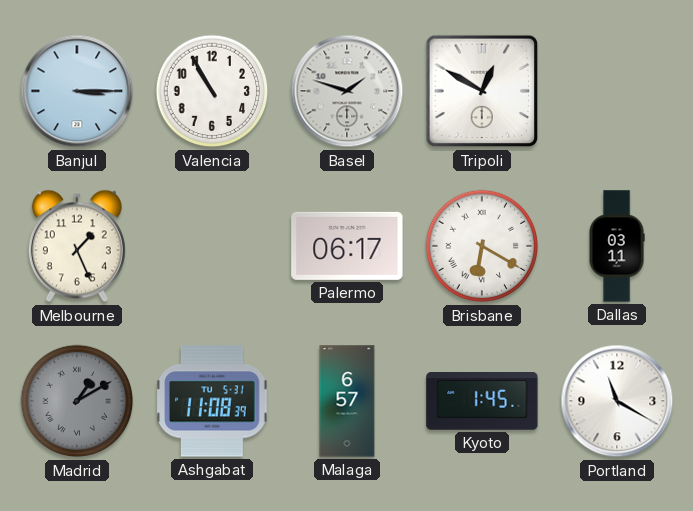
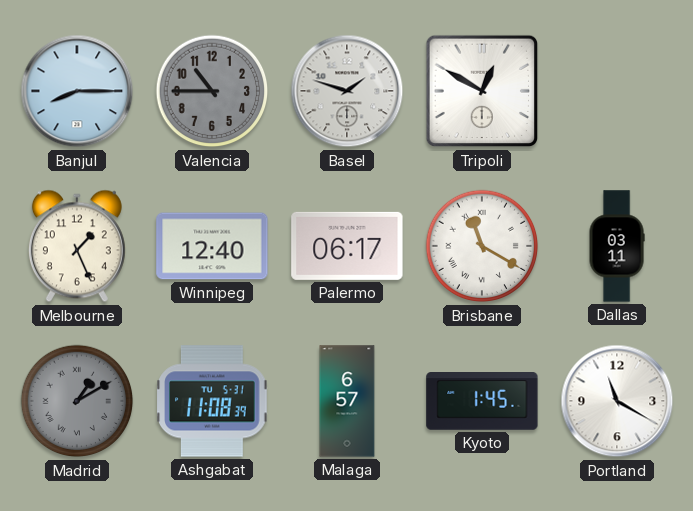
Banjul: 3:15 -> 8:15
Valencia: 10:55 -> 10:45
Valencia dial: white -> grey
Winnipeg: none -> 12:40
Brisbane: 6:20 -> 11:20
